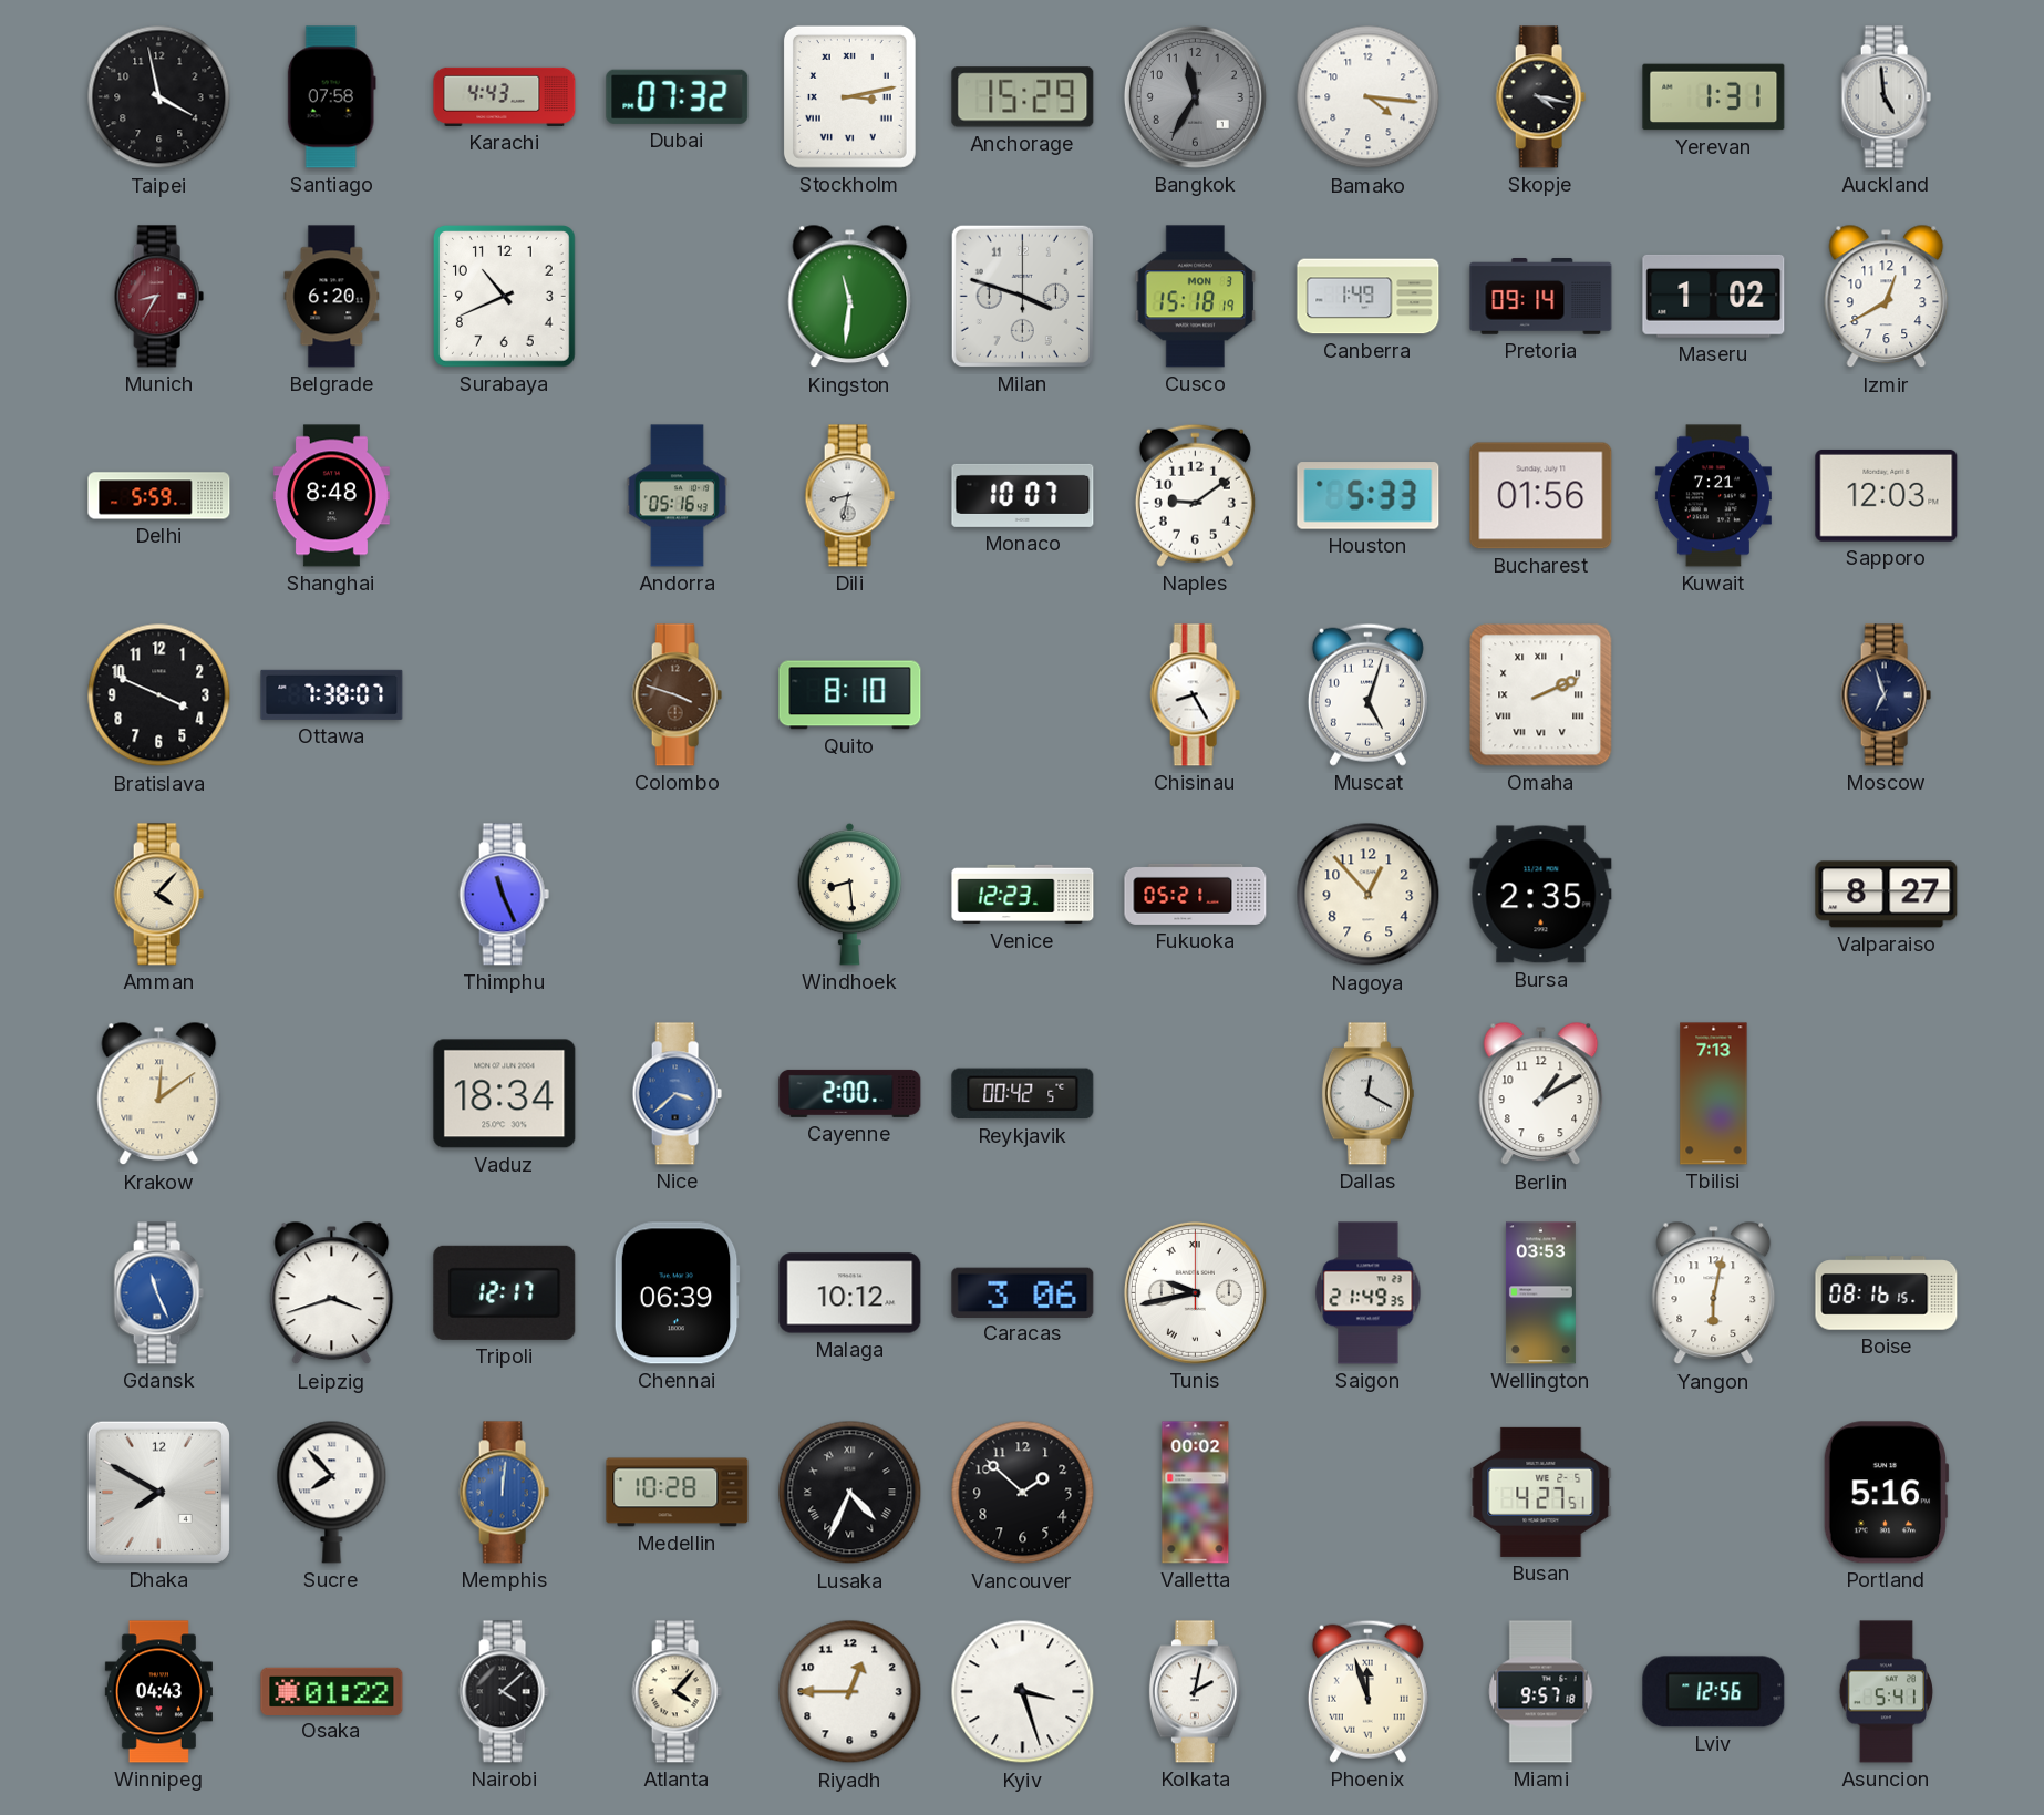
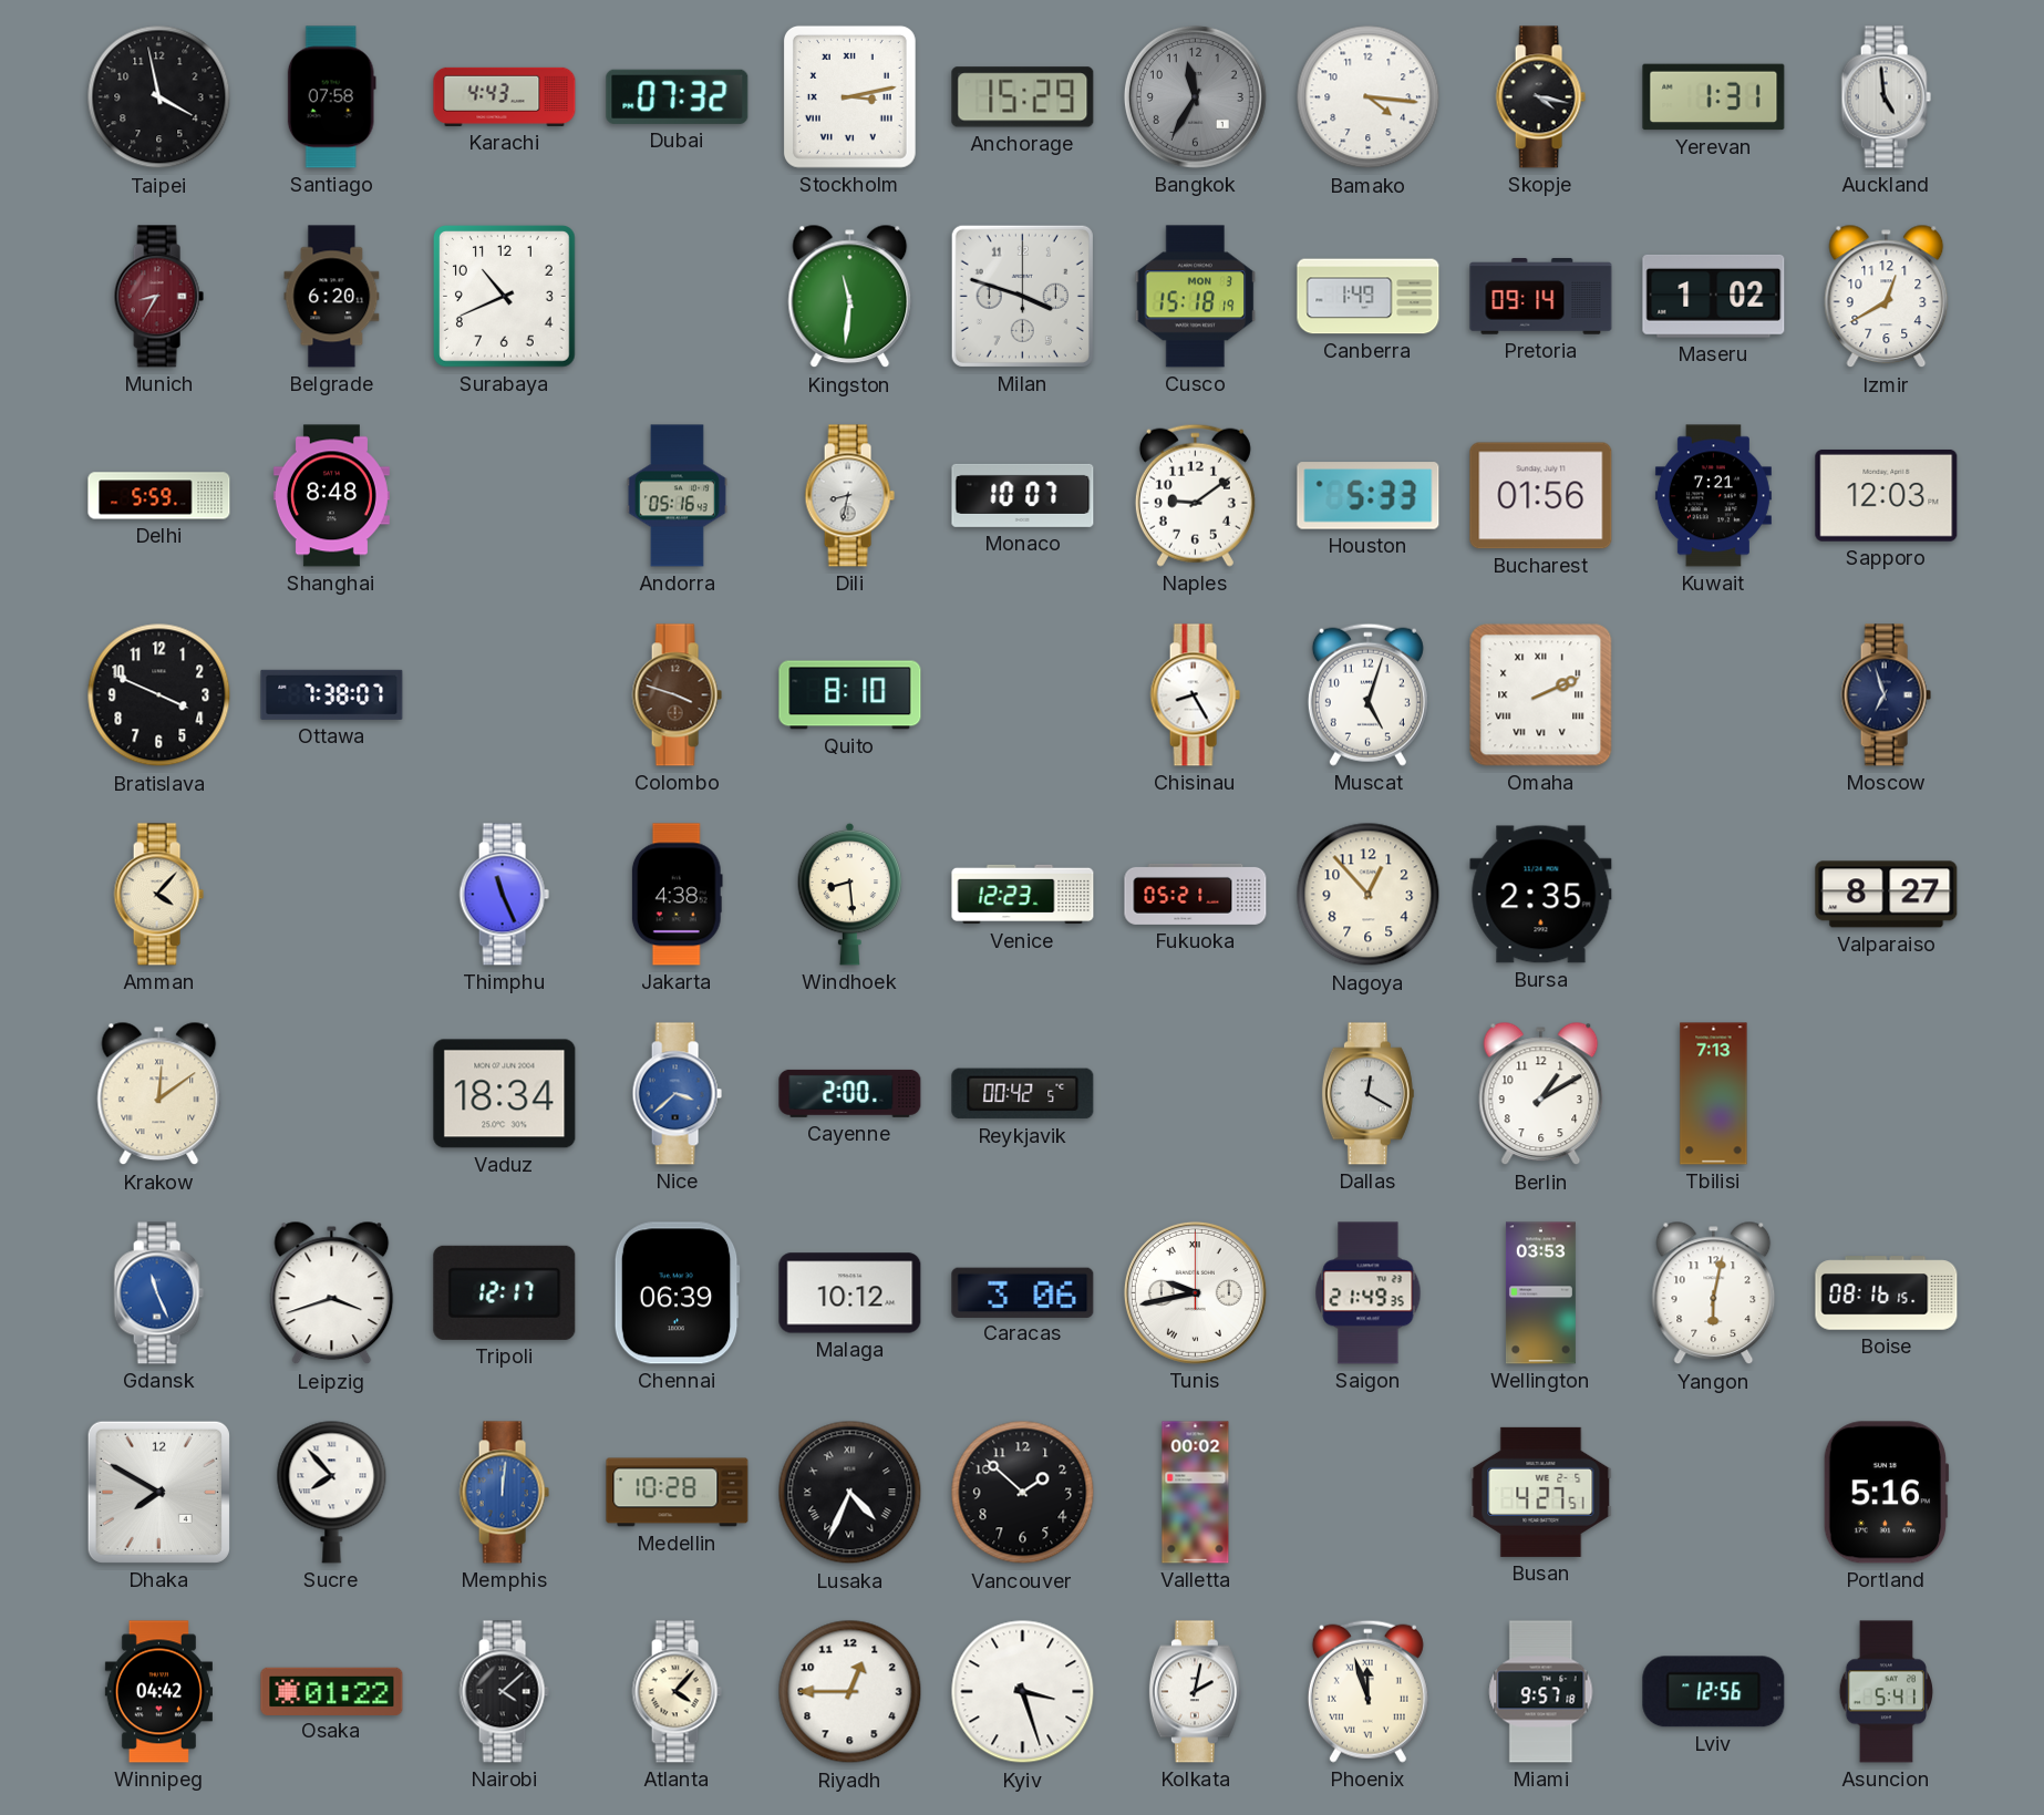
Jakarta: none -> 4:38
Winnipeg: 04:43 -> 04:42
